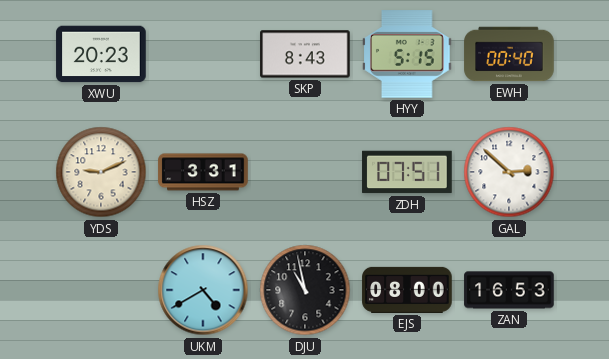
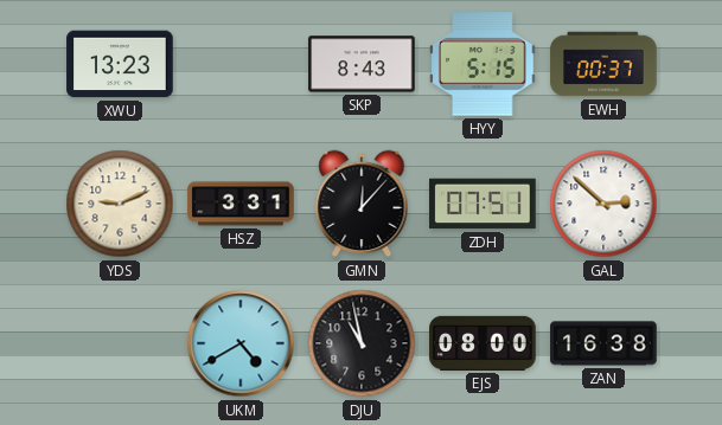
XWU: 20:23 -> 13:23
EWH: 00:40 -> 00:37
GMN: none -> 12:07
ZAN: 16:53 -> 16:38
